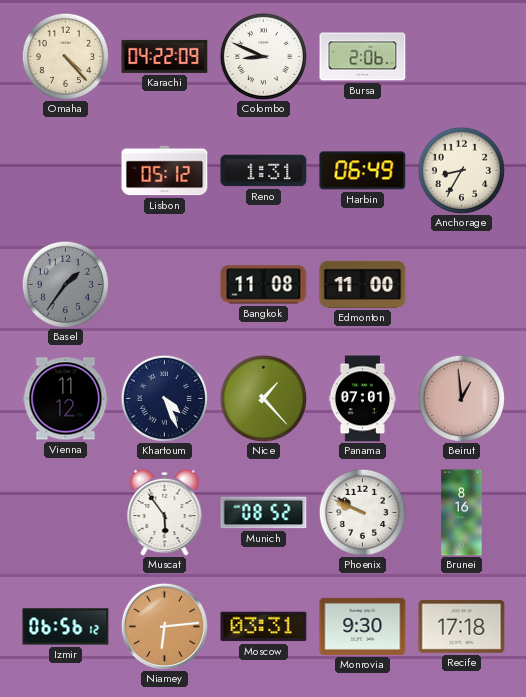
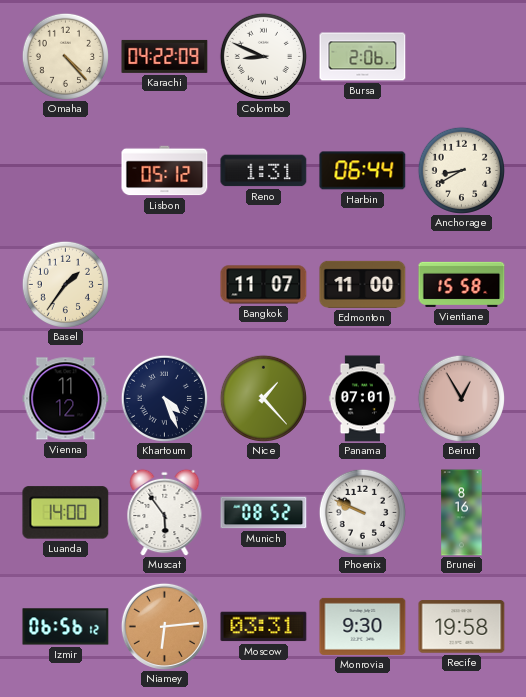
Harbin: 06:49 -> 06:44
Anchorage: 8:35 -> 8:40
Basel dial: grey -> cream
Bangkok: 11:08 -> 11:07
Vientiane: none -> 15:58
Beirut: 12:59 -> 12:55
Luanda: none -> 14:00
Recife: 17:18 -> 19:58
